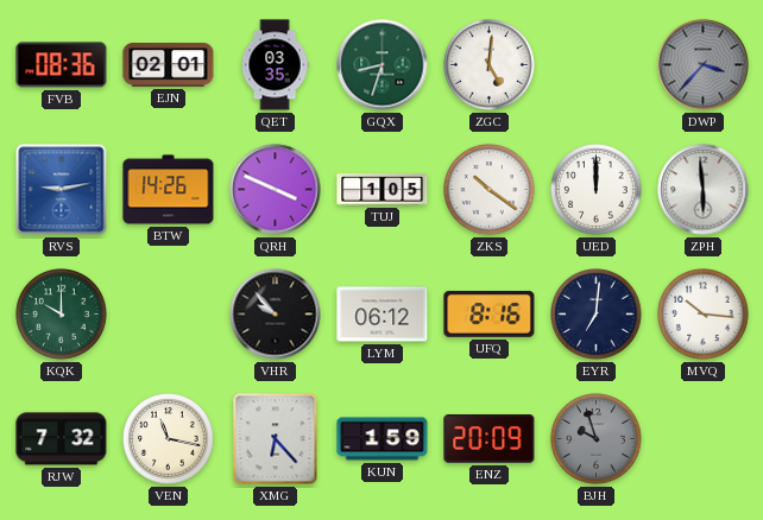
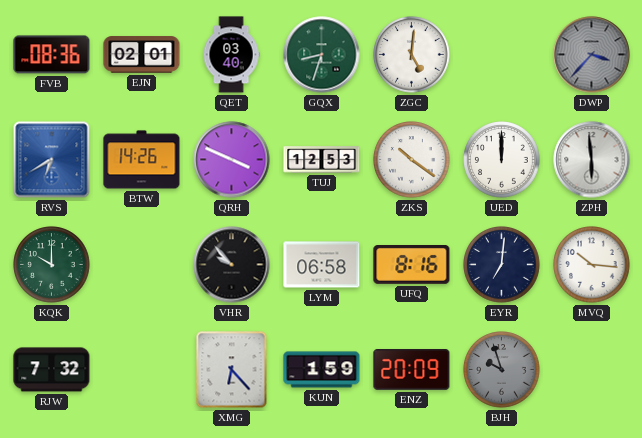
QET: 03:35 -> 03:40
RVS: 9:13 -> 6:40
TUJ: 1:05 -> 12:53
LYM: 06:12 -> 06:58
VEN: 11:17 -> none
